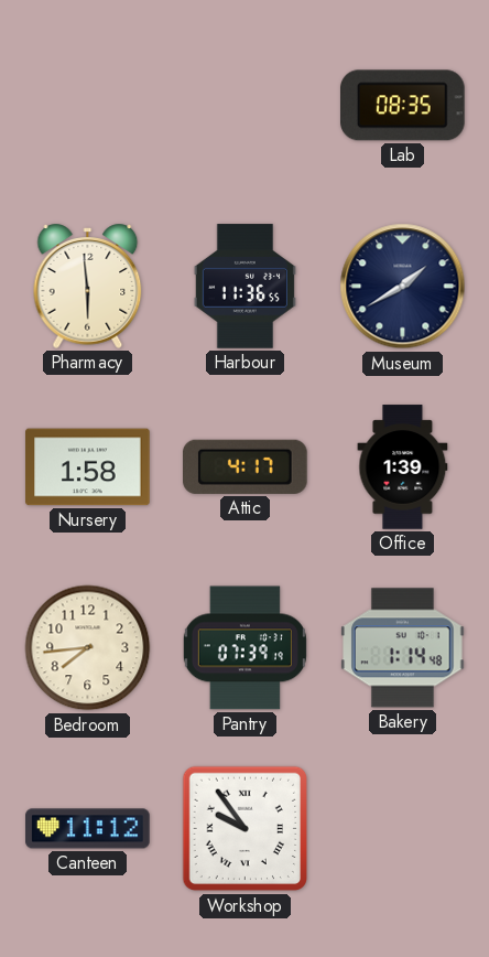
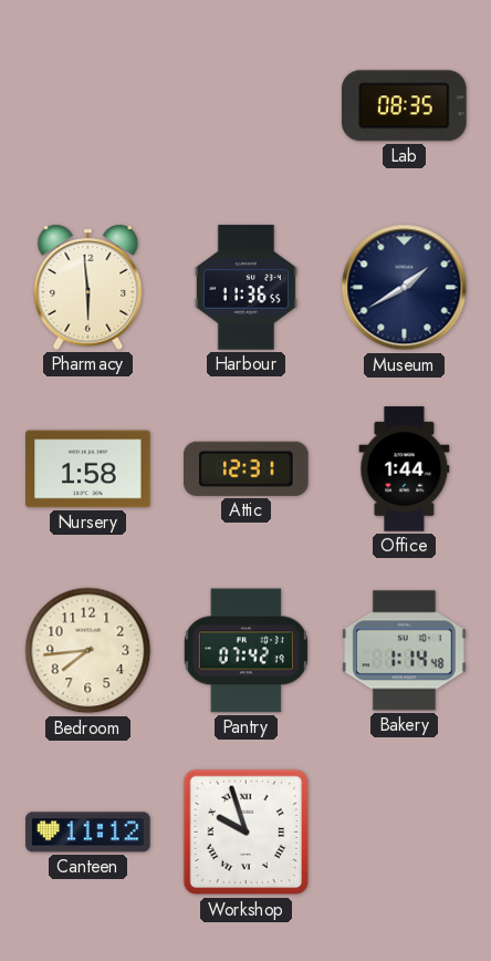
Attic: 4:17 -> 12:31
Office: 1:39 -> 1:44
Pantry: 07:39 -> 07:42
Workshop: 9:54 -> 9:57
